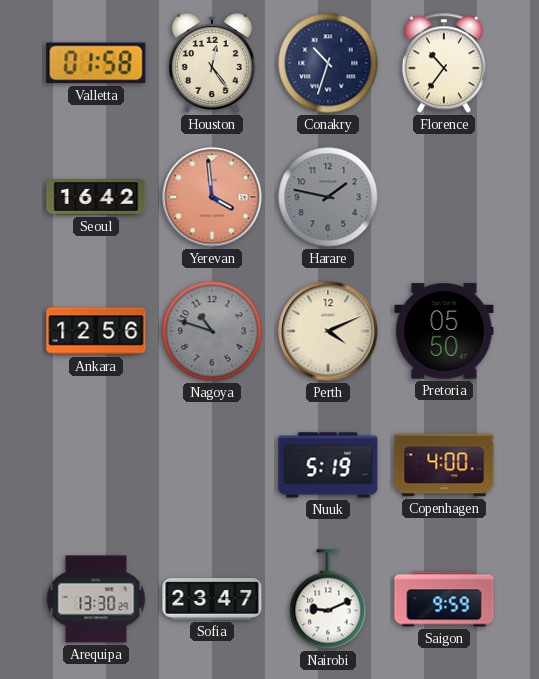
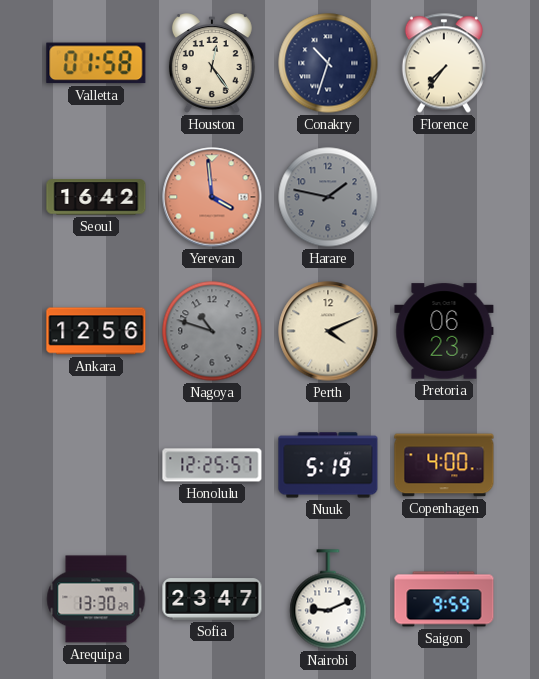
Florence: 10:36 -> 7:36
Pretoria: 05:50 -> 06:23
Honolulu: none -> 12:25
